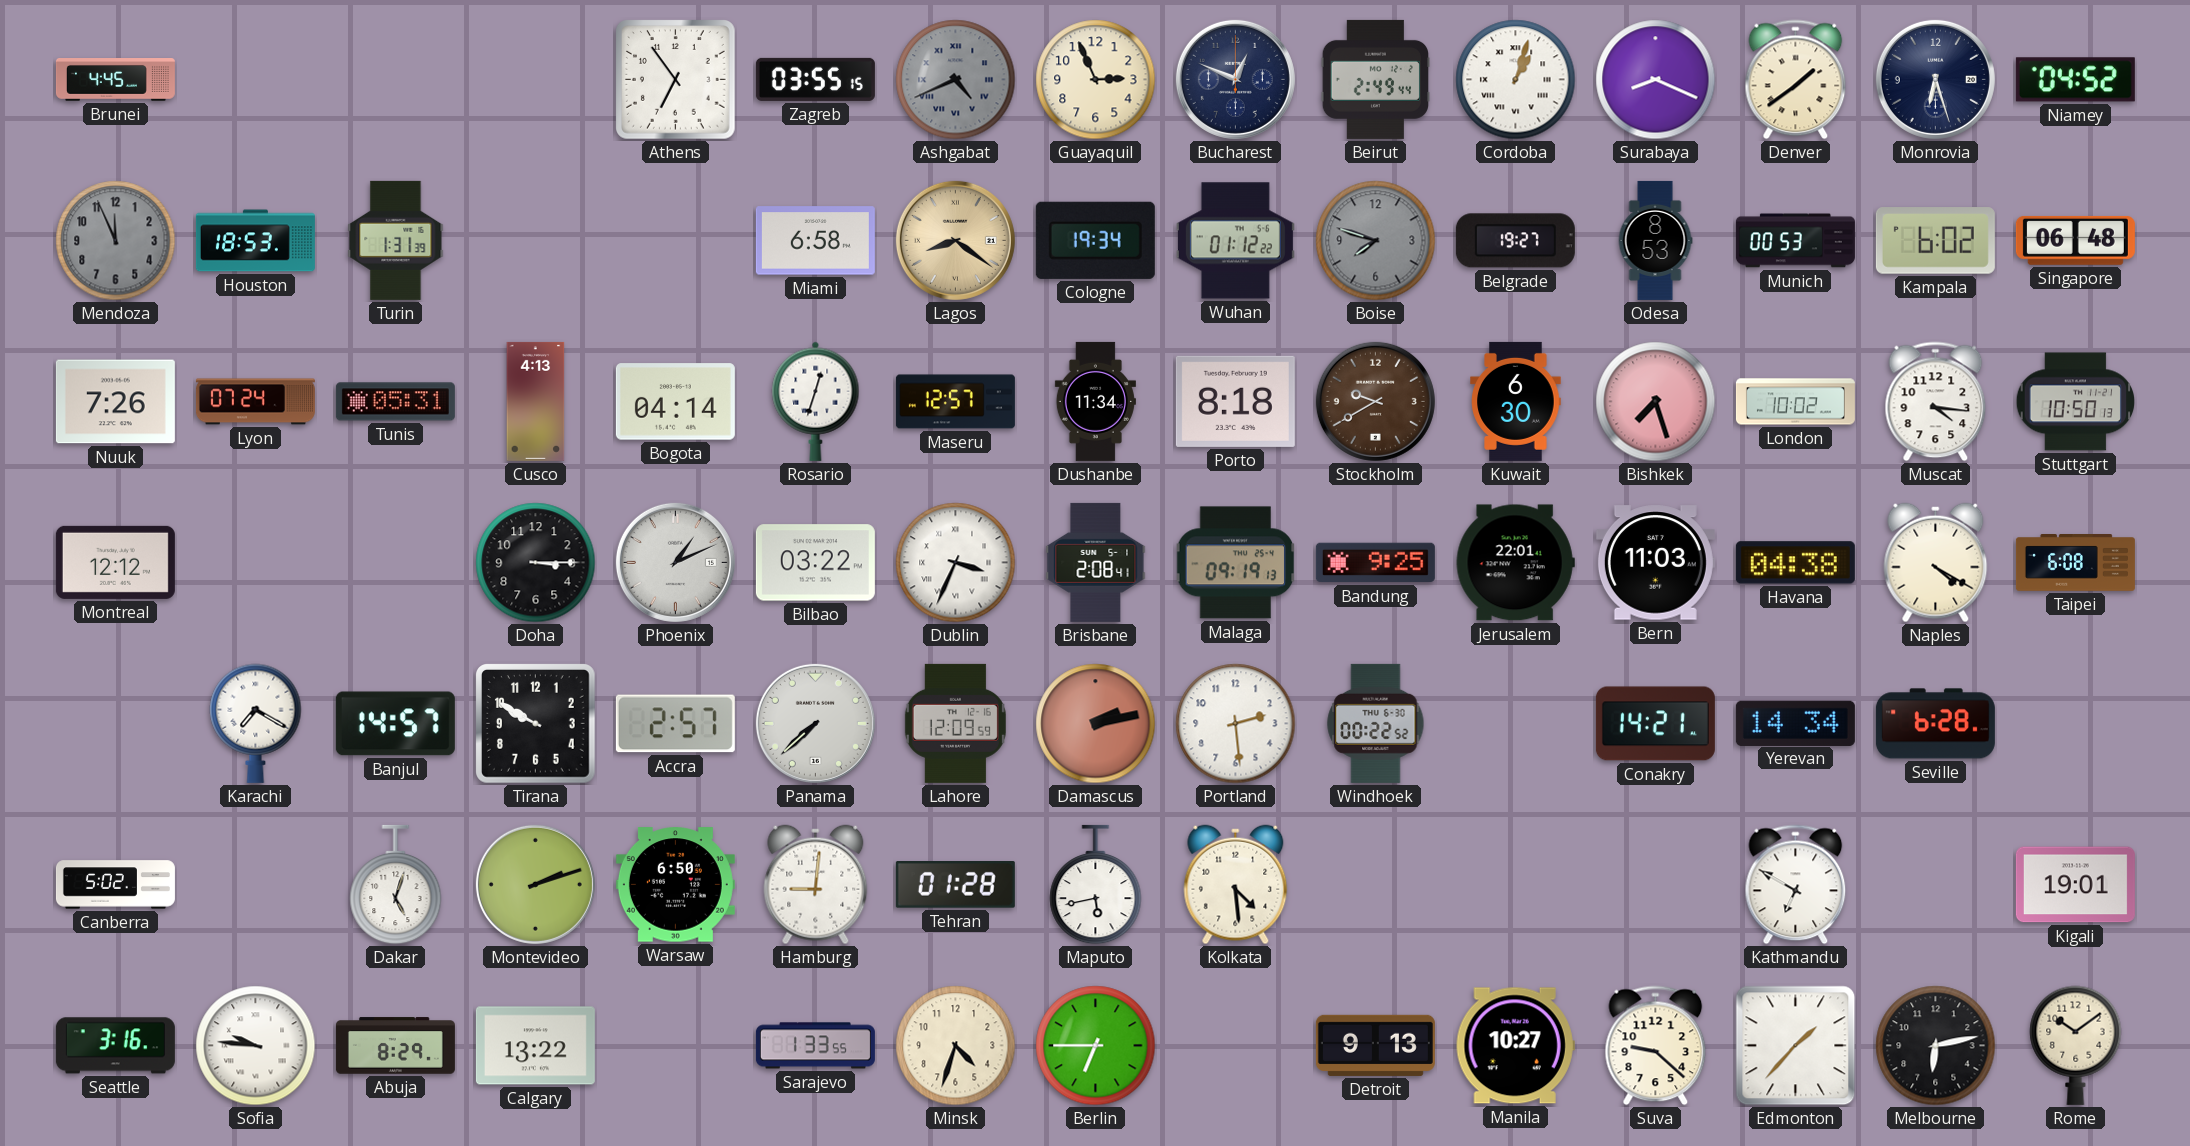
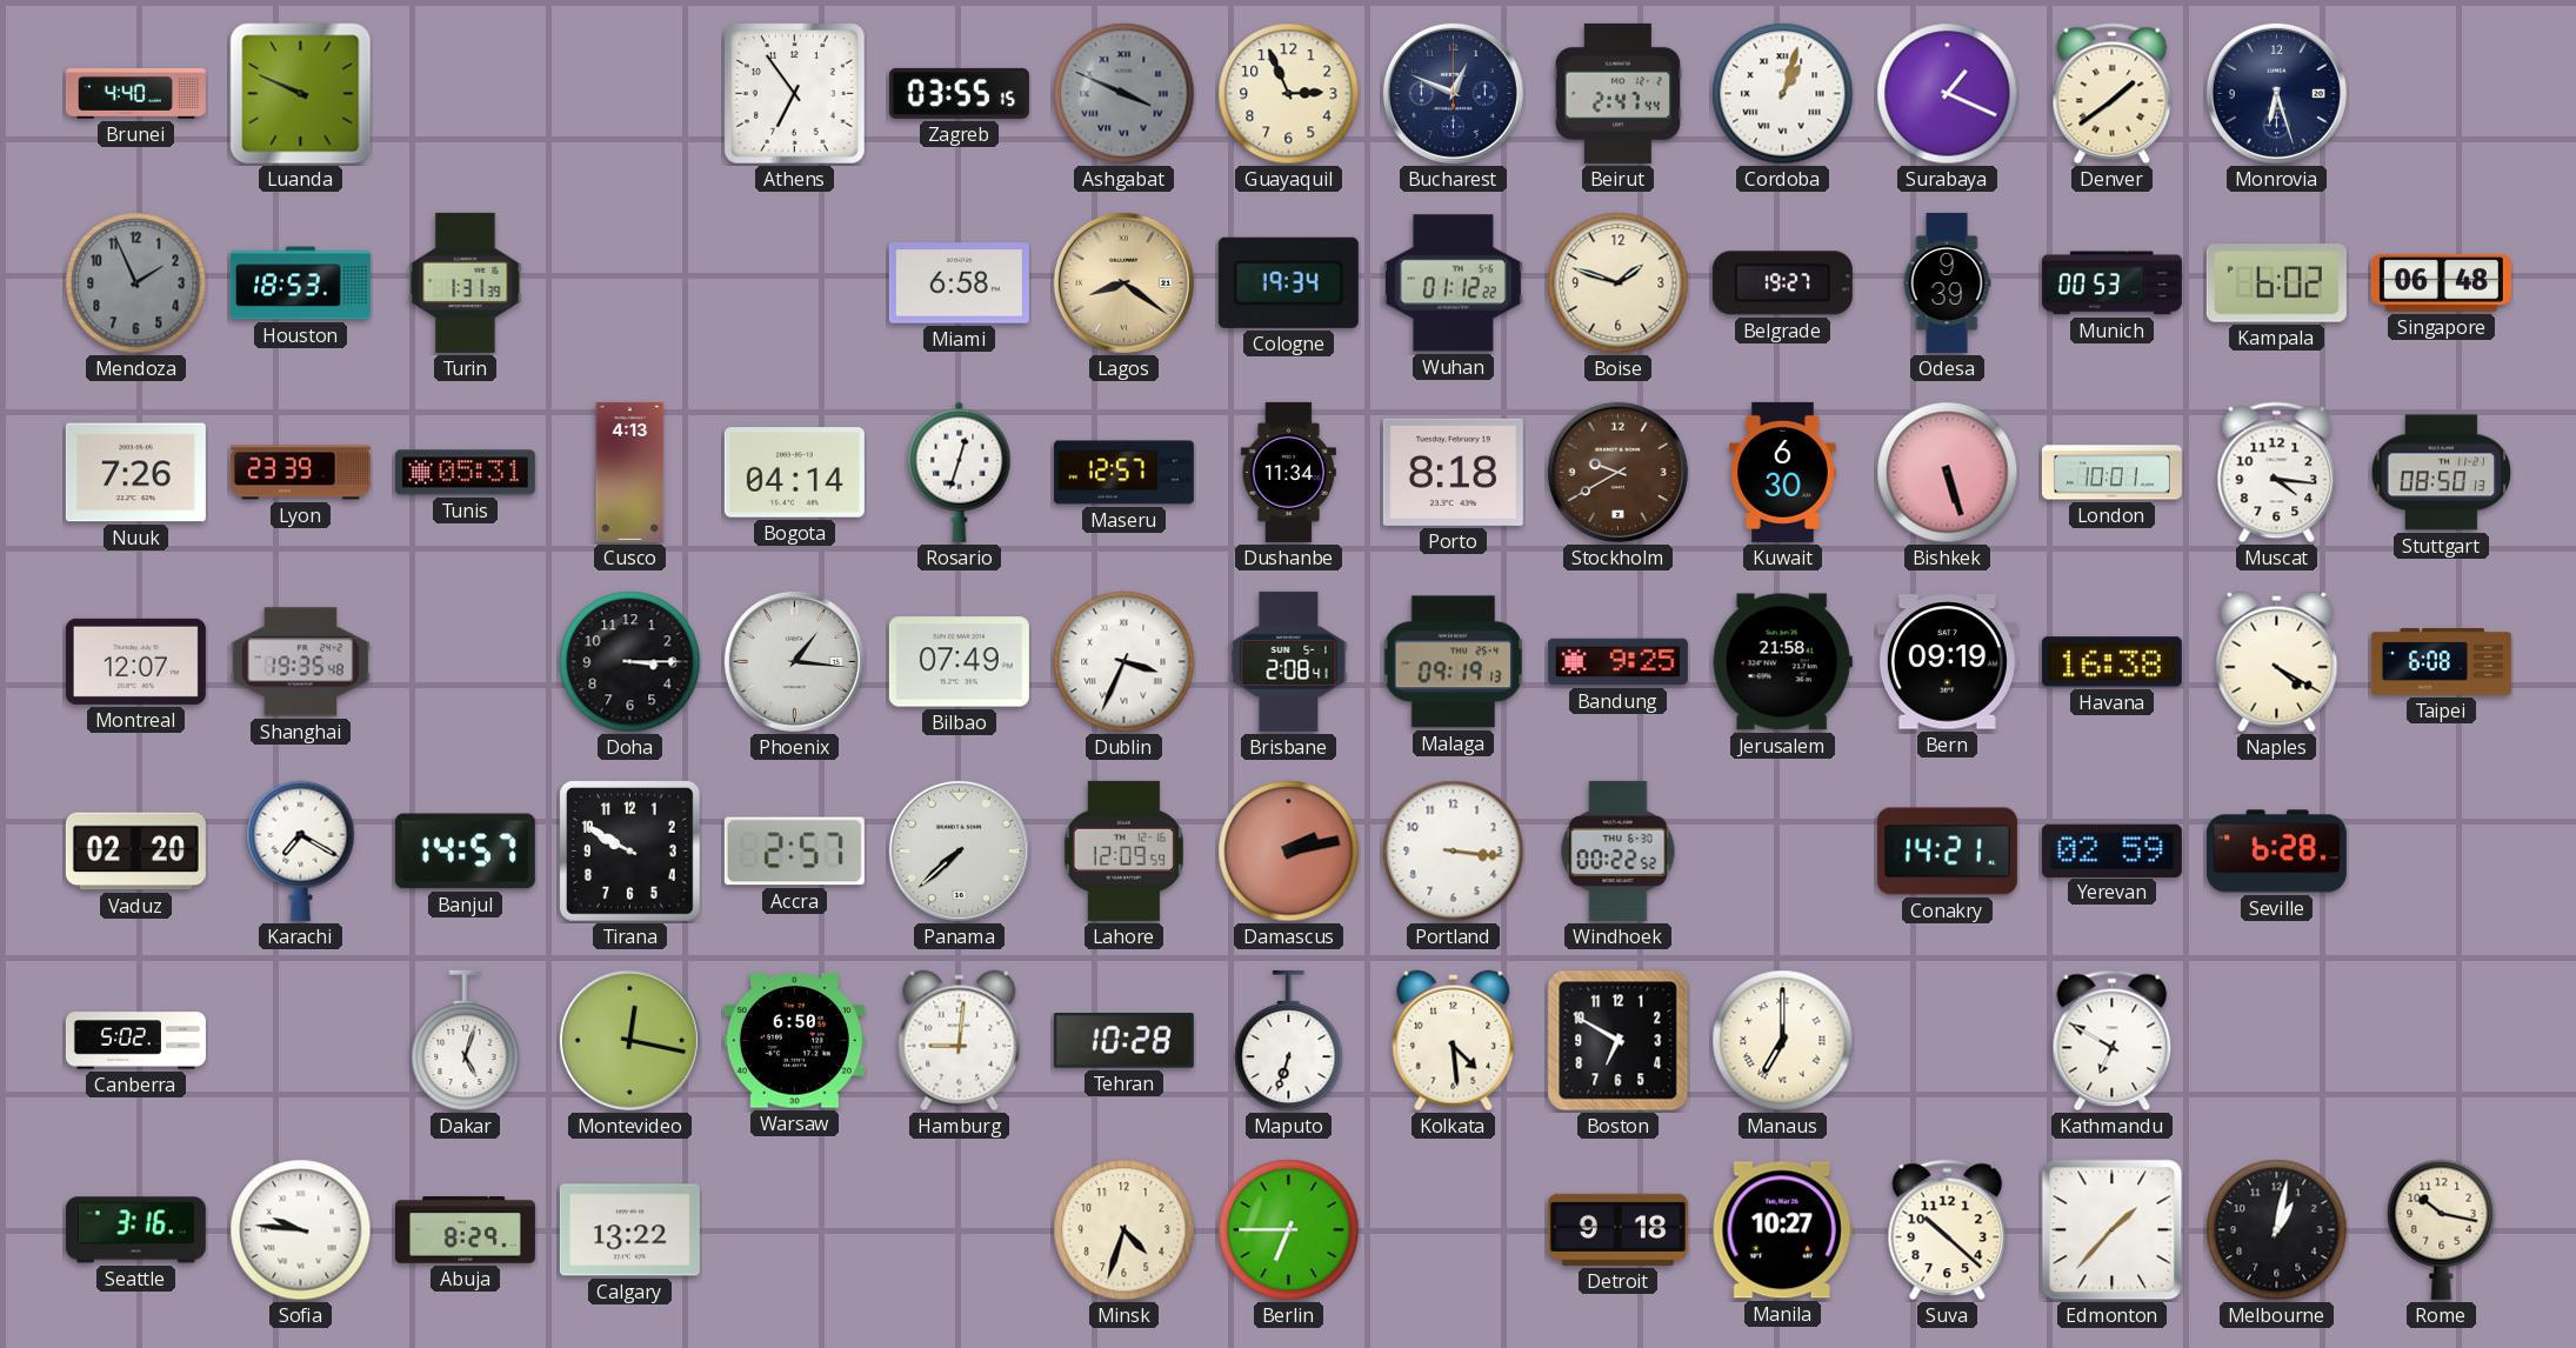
Brunei: 4:45 -> 4:40
Luanda: none -> 9:49
Ashgabat: 4:41 -> 3:49
Beirut: 2:49 -> 2:47
Surabaya: 8:19 -> 1:19
Niamey: 04:52 -> none
Mendoza: 11:56 -> 1:56
Boise: 7:48 -> 1:48
Boise dial: grey -> cream
Odesa: 8:53 -> 9:39
Lyon: 07:24 -> 23:39
Bishkek: 7:27 -> 5:27
London: 10:02 -> 10:01
Stuttgart: 10:50 -> 08:50
Montreal: 12:12 -> 12:07
Shanghai: none -> 19:35
Phoenix: 1:11 -> 1:16
Bilbao: 03:22 -> 07:49
Jerusalem: 22:01 -> 21:58
Bern: 11:03 -> 09:19
Havana: 04:38 -> 16:38
Vaduz: none -> 02:20
Portland: 2:29 -> 3:16
Yerevan: 14:34 -> 02:59
Montevideo: 2:12 -> 12:17
Tehran: 01:28 -> 10:28
Maputo: 5:43 -> 6:33
Boston: none -> 6:50
Manaus: none -> 7:00
Kigali: 19:01 -> none
Sarajevo: 1:33 -> none
Detroit: 9:13 -> 9:18
Suva: 9:22 -> 10:22
Melbourne: 6:13 -> 1:02
Rome: 10:09 -> 10:17
